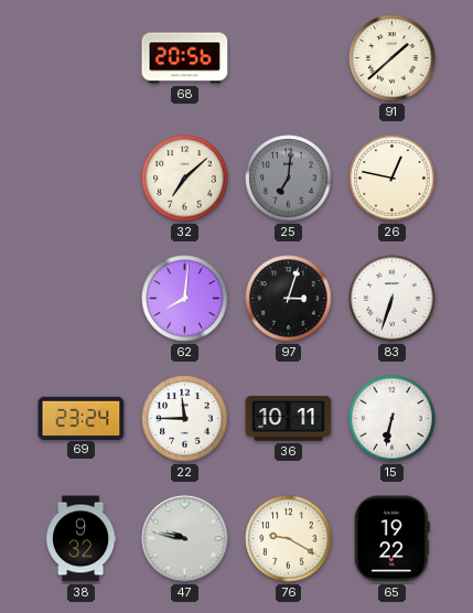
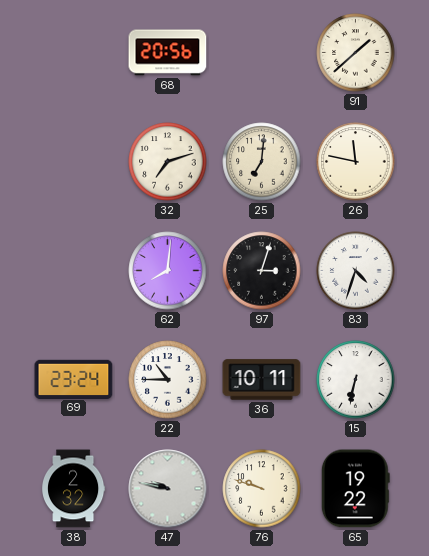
32: 7:08 -> 7:12
25 dial: grey -> cream
26: 12:47 -> 11:47
83: 6:33 -> 4:33
22: 11:45 -> 10:45
38: 9:32 -> 2:32
76: 9:20 -> 9:48
